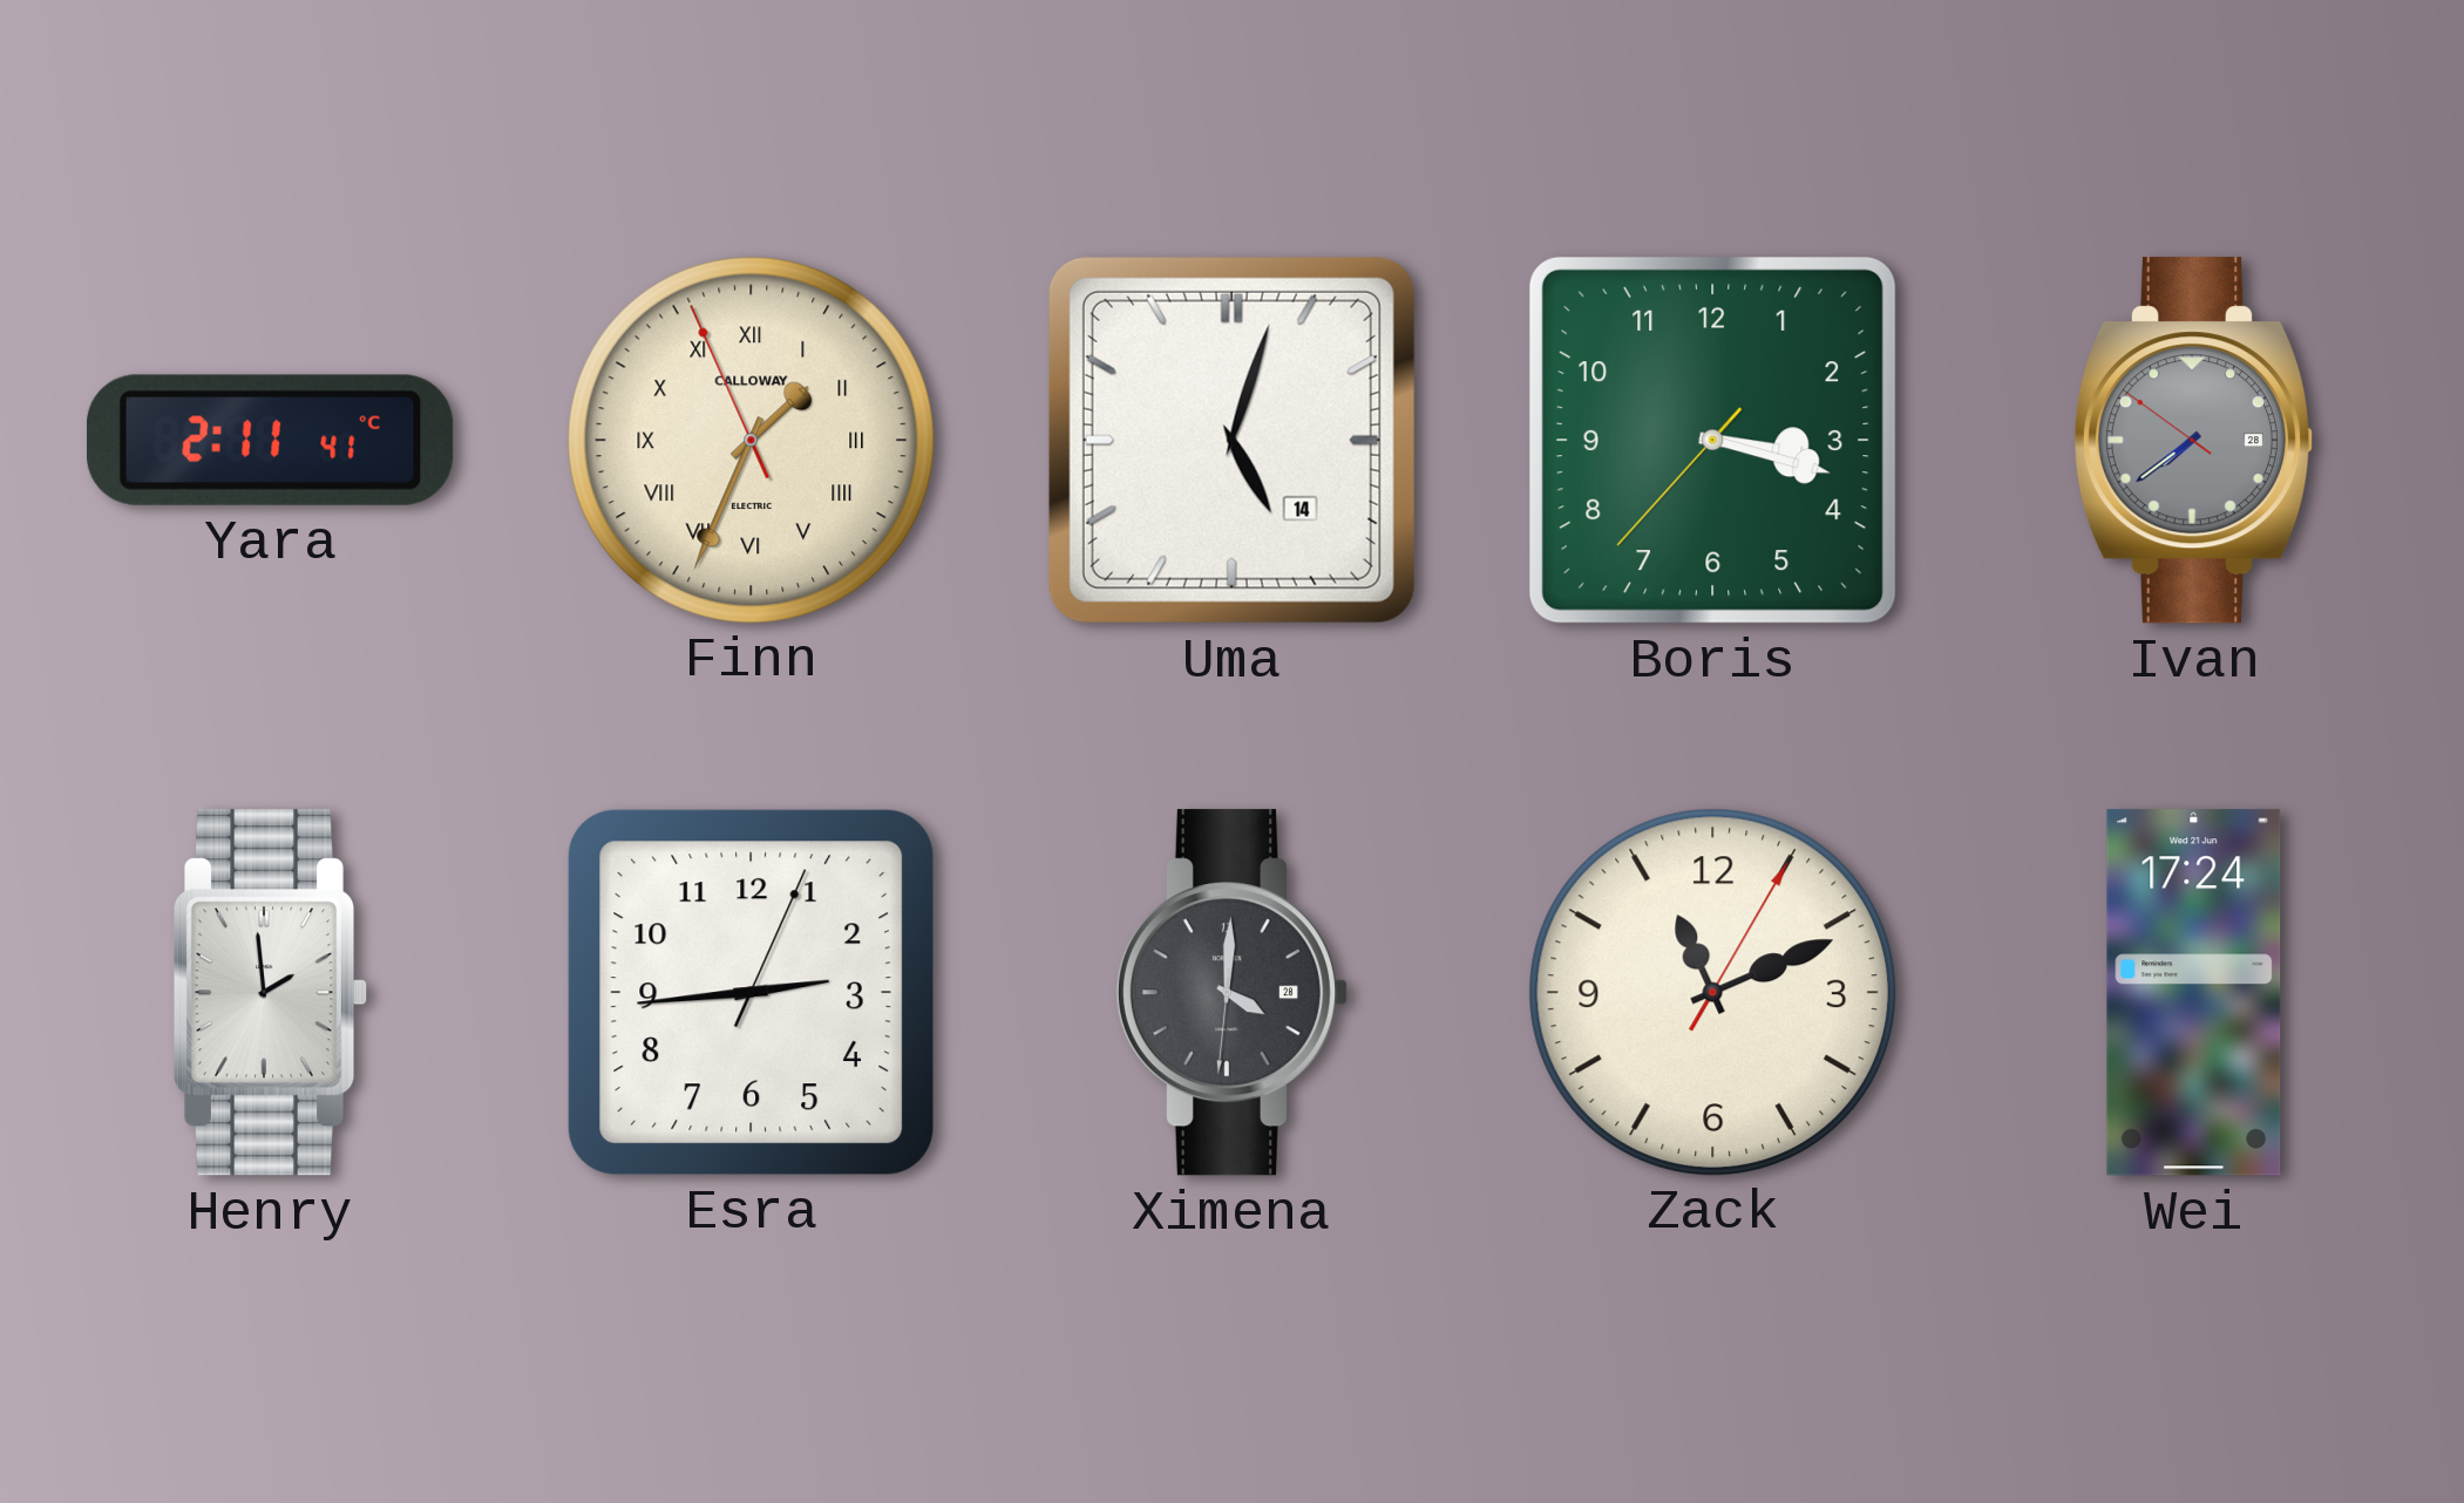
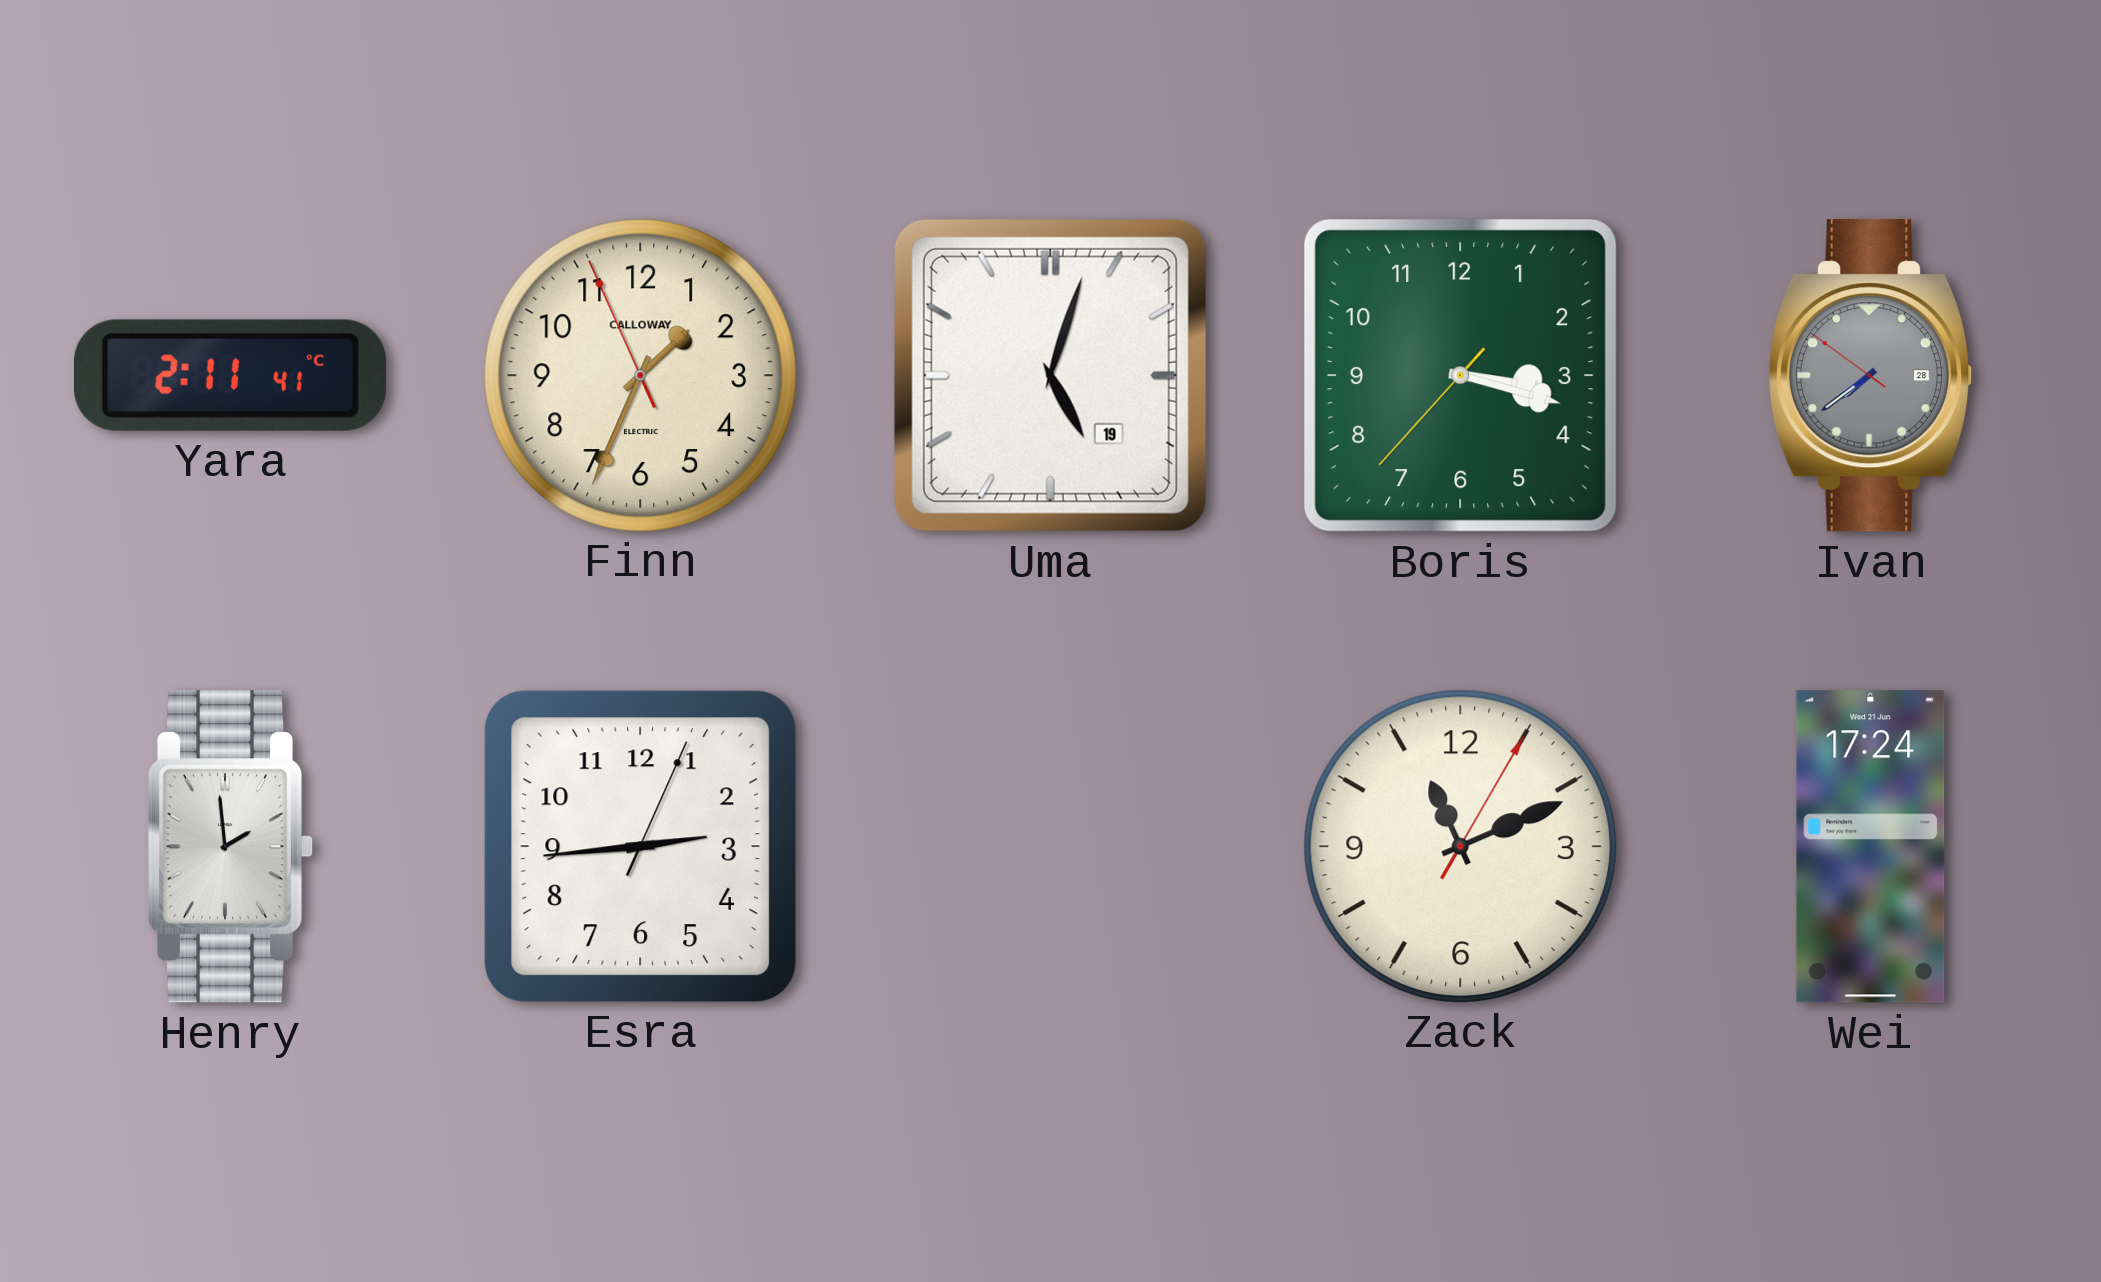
Finn numerals: Roman -> Arabic
Uma date: 14 -> 19
Ximena: 4:00 -> none
